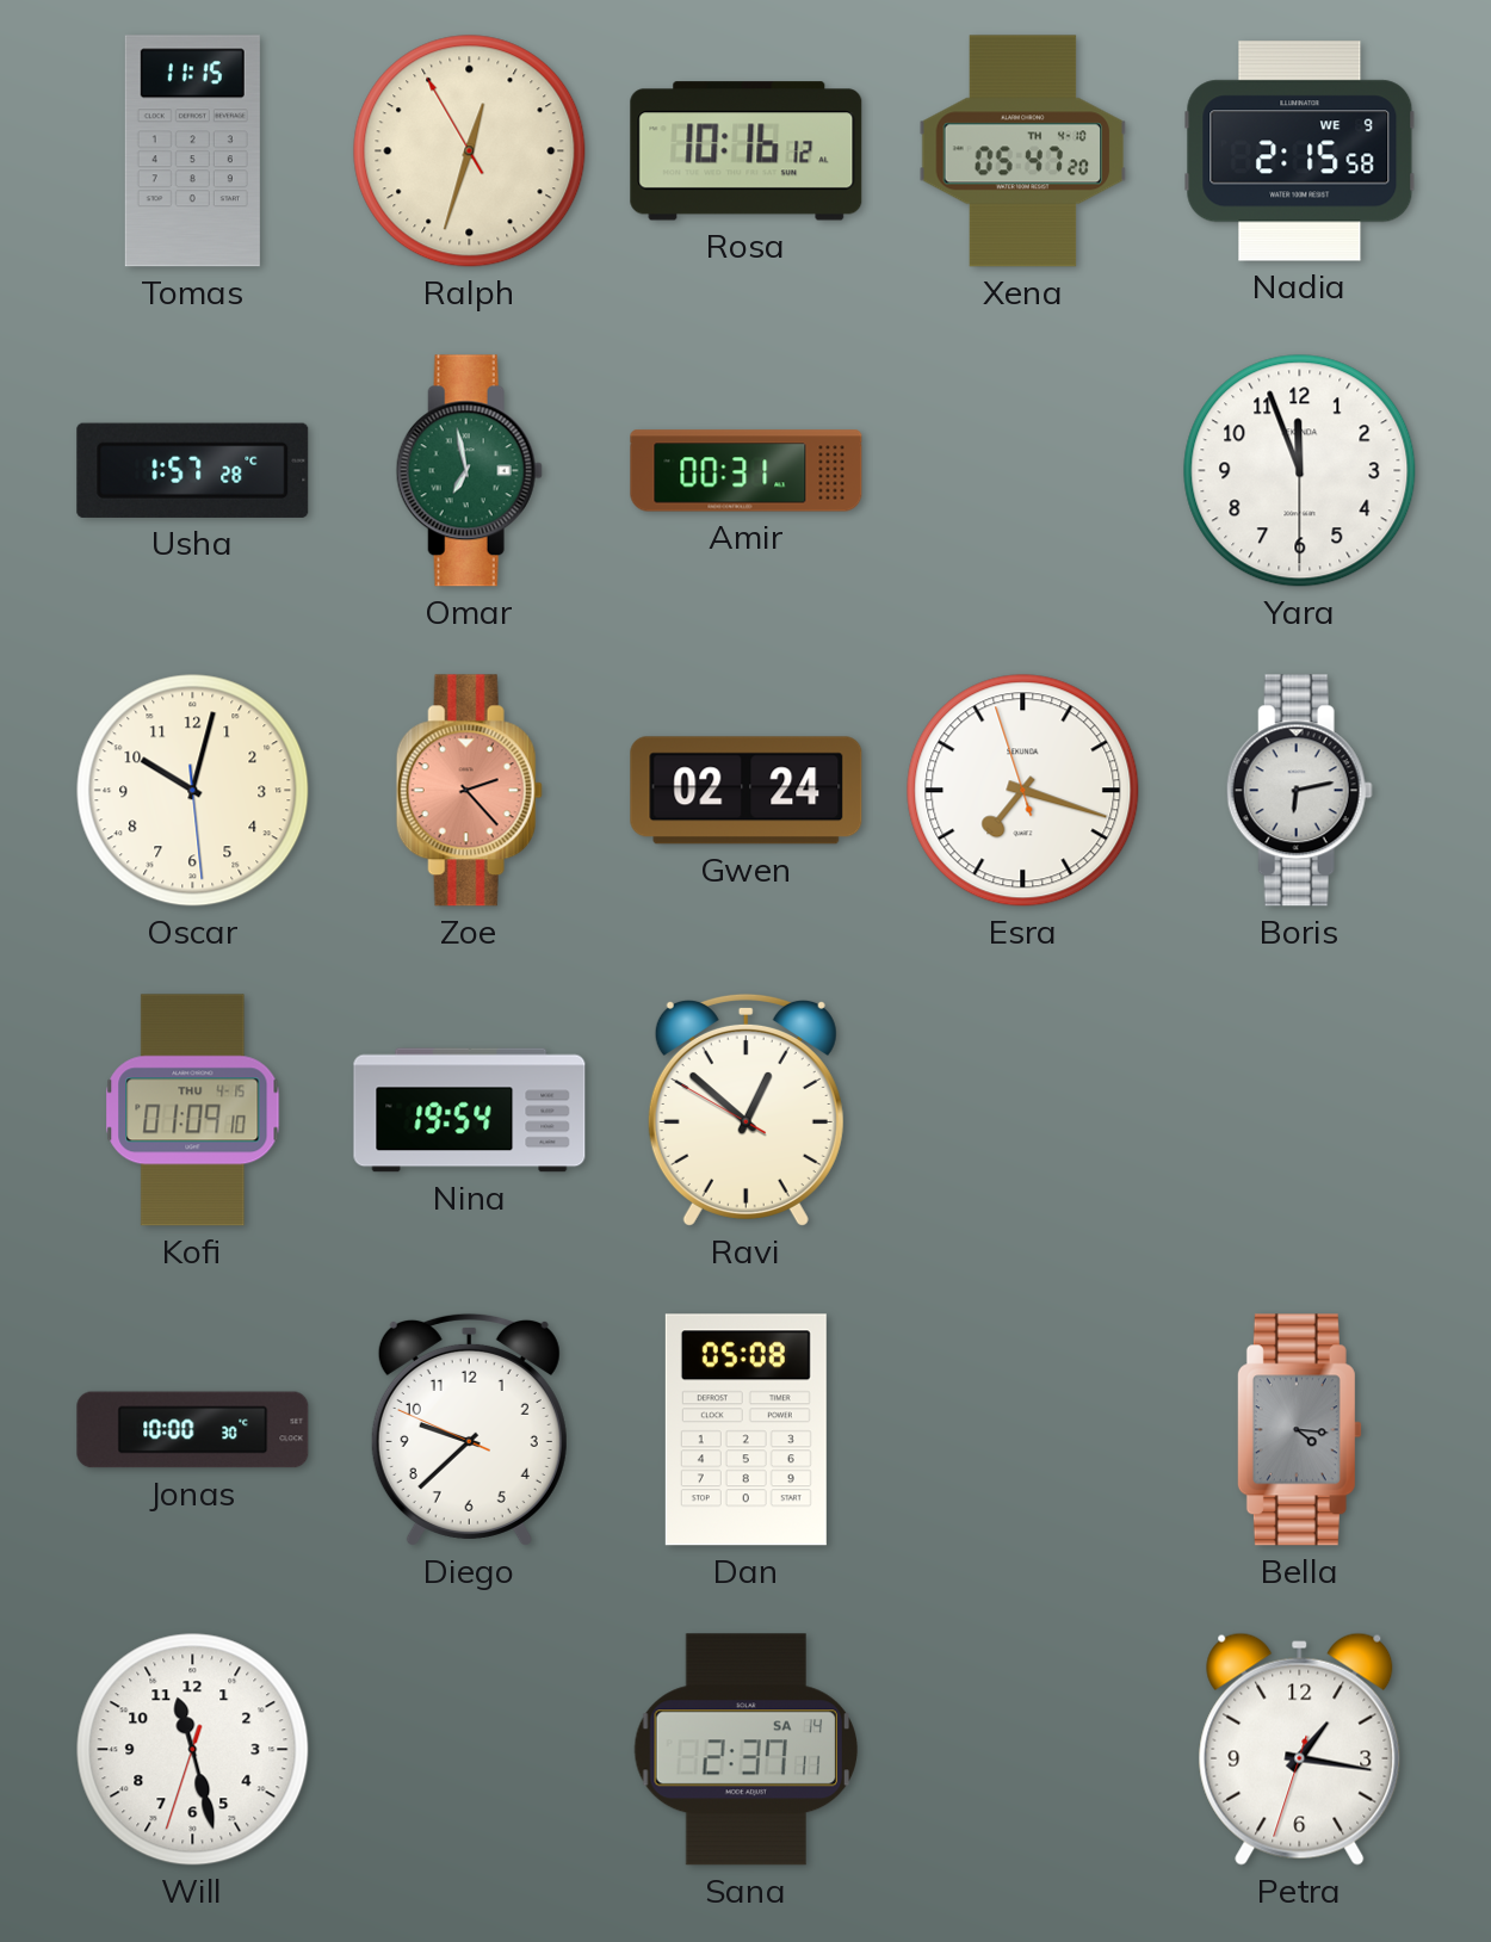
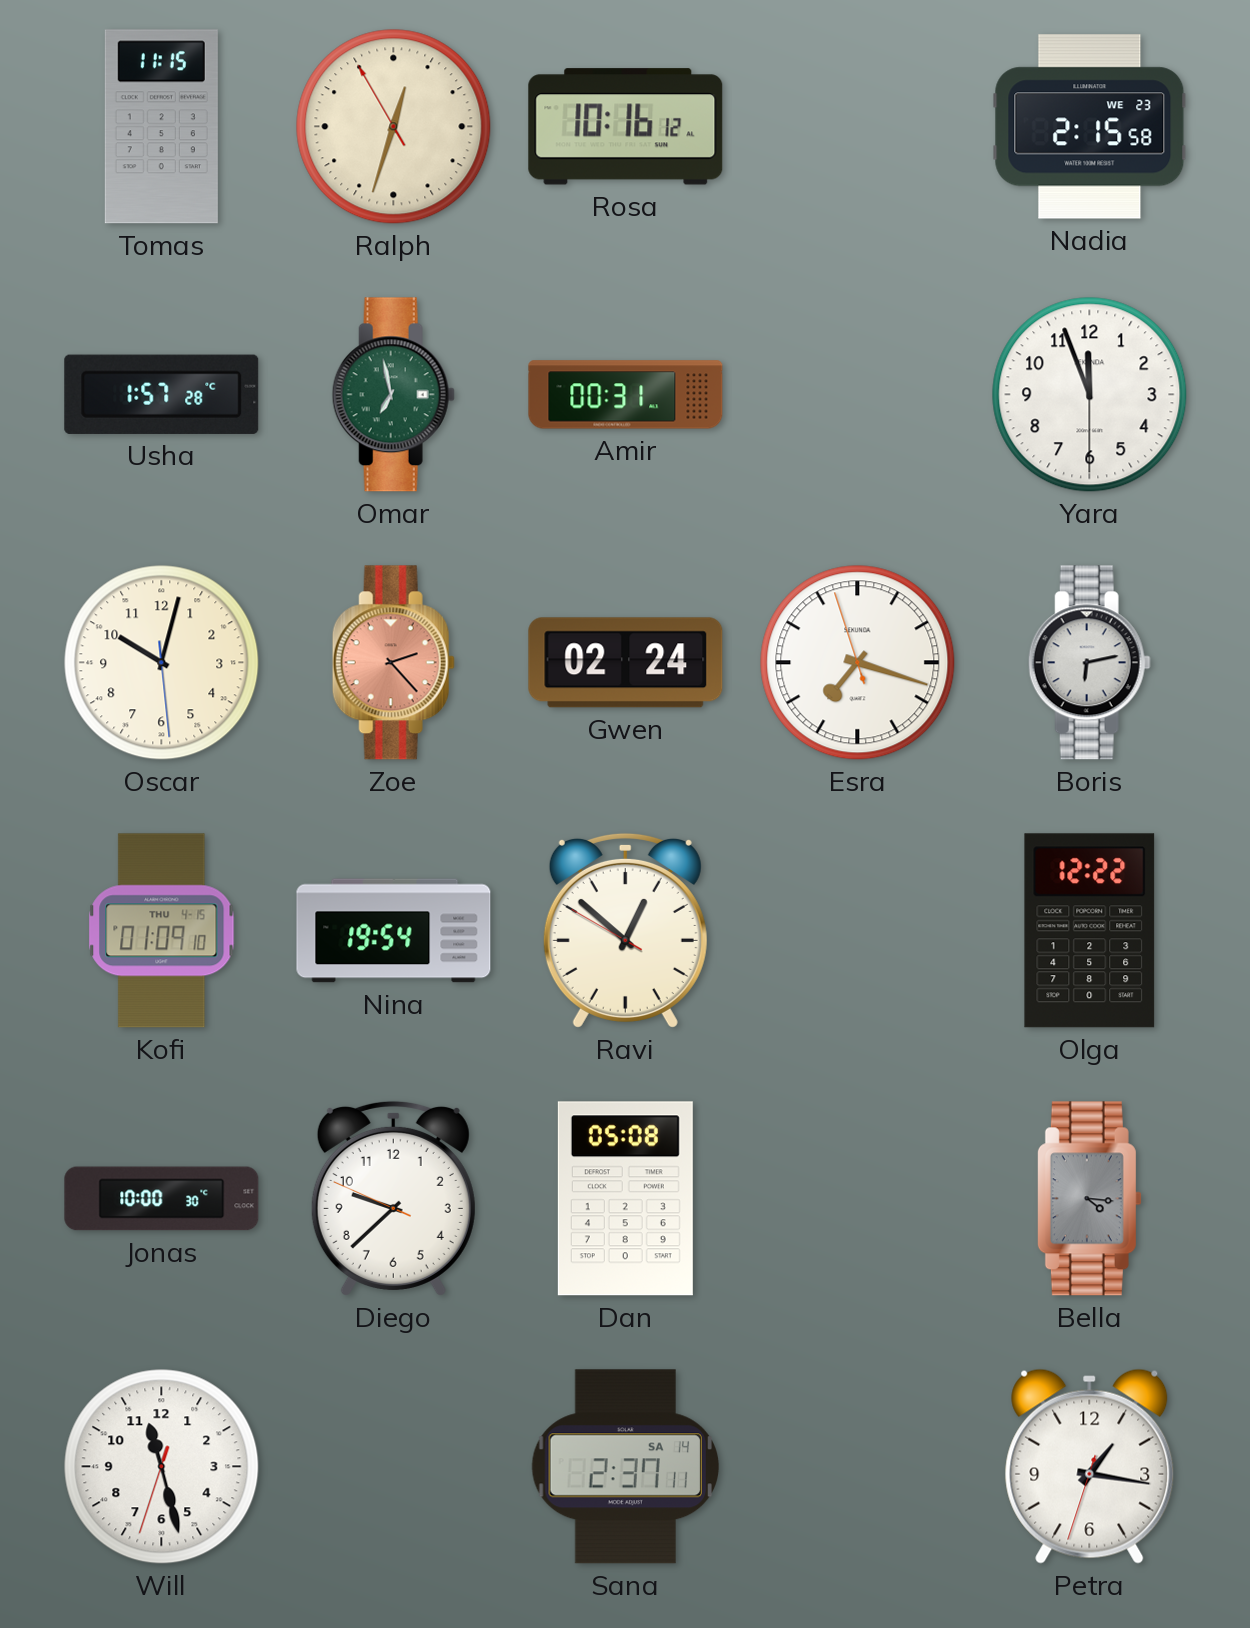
Xena: 05:47 -> none
Nadia date: WE 9 -> WE 23
Olga: none -> 12:22
